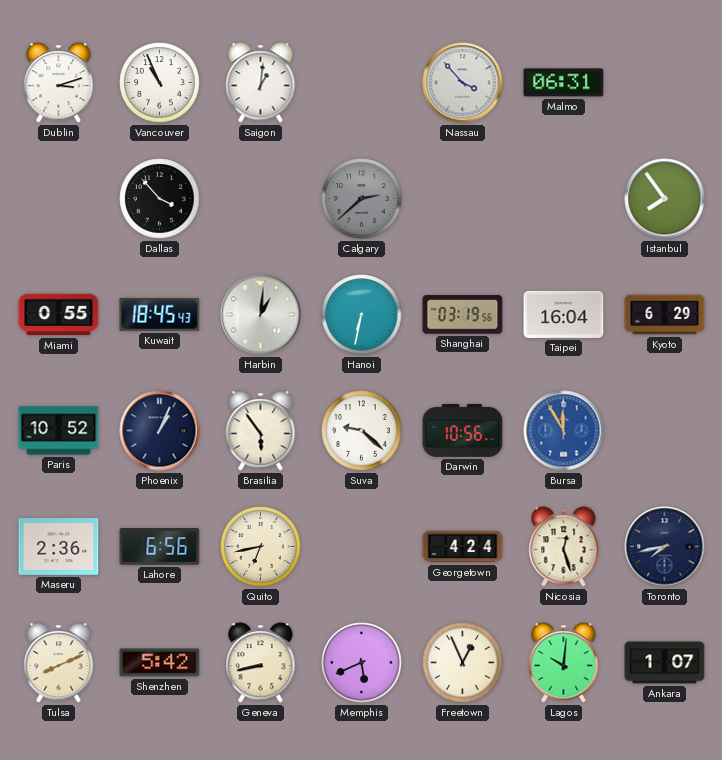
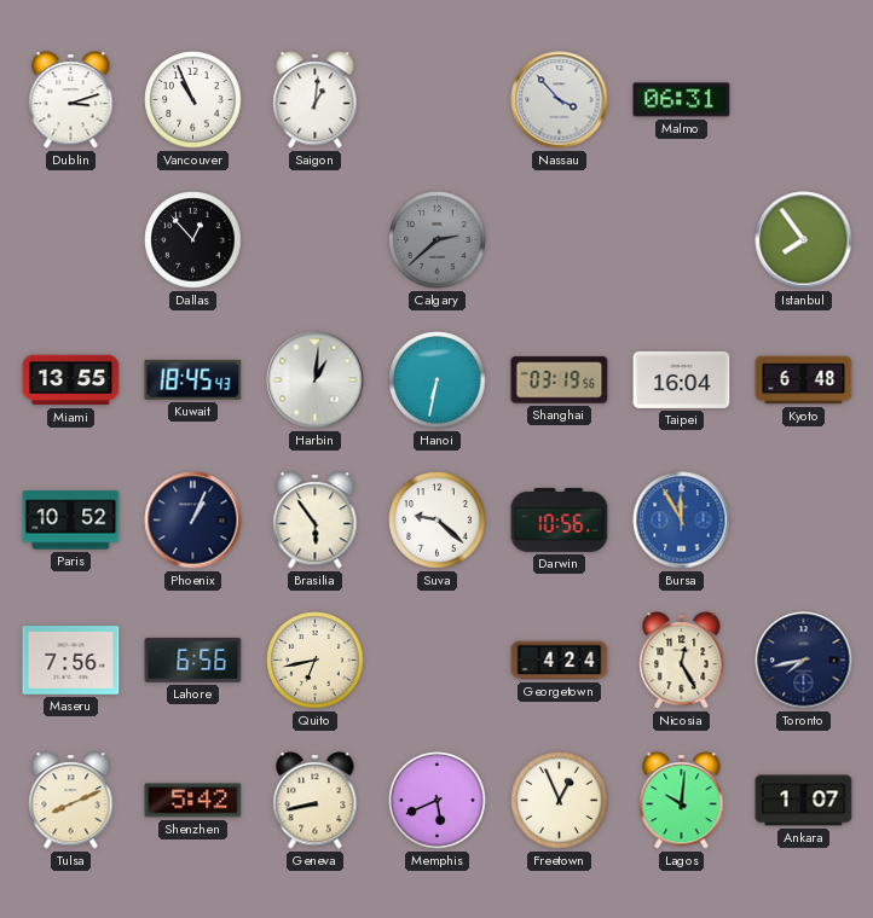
Dallas: 3:53 -> 12:53
Miami: 0:55 -> 13:55
Kyoto: 6:29 -> 6:48
Maseru: 2:36 -> 7:56
Nicosia: 12:27 -> 12:25
